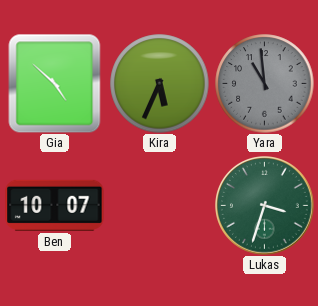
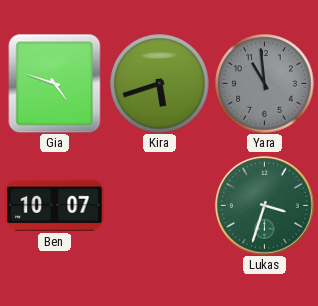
Gia: 4:52 -> 4:48
Kira: 5:34 -> 5:42
